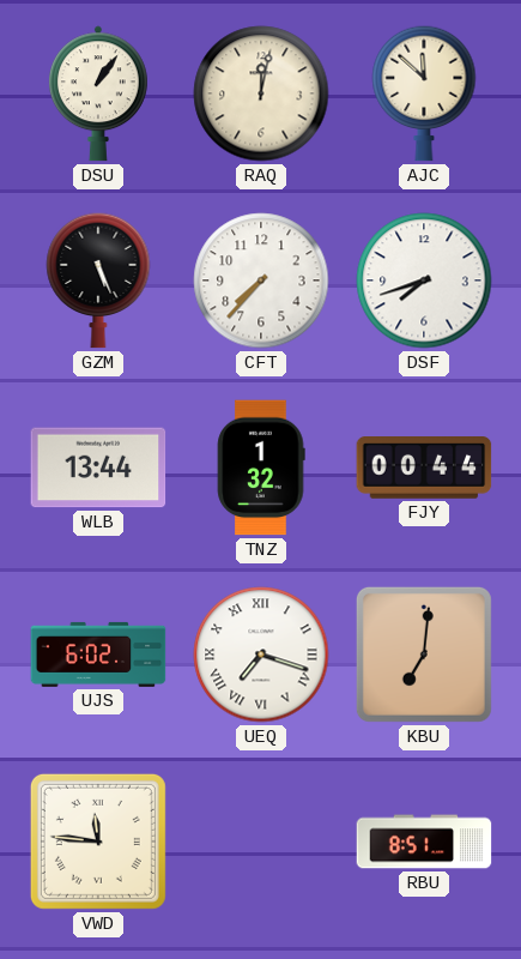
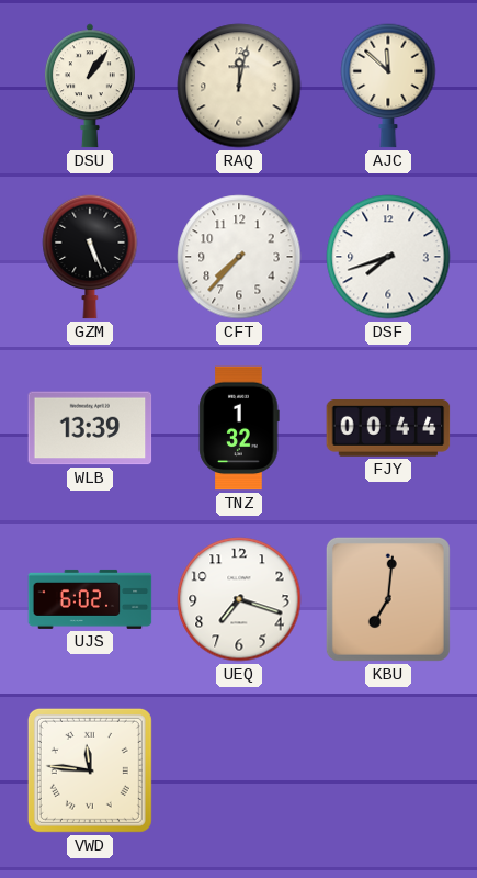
WLB: 13:44 -> 13:39
UEQ numerals: Roman -> Arabic
RBU: 8:51 -> none
